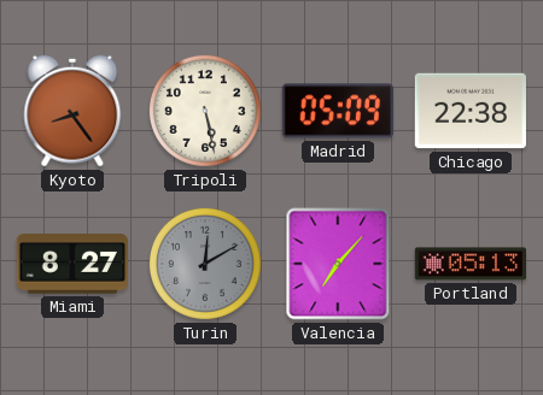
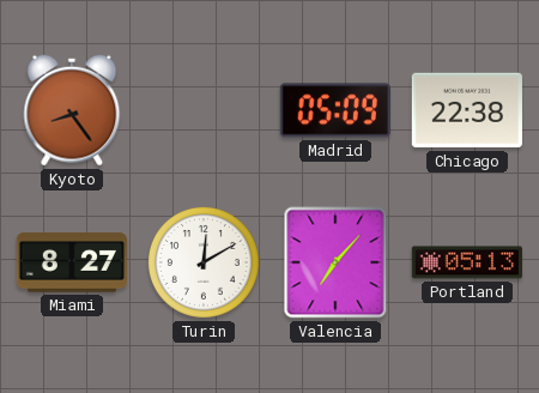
Tripoli: 5:28 -> none
Turin dial: grey -> white
